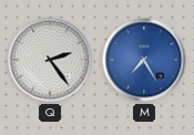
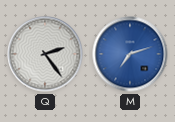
M: 7:25 -> 7:12
